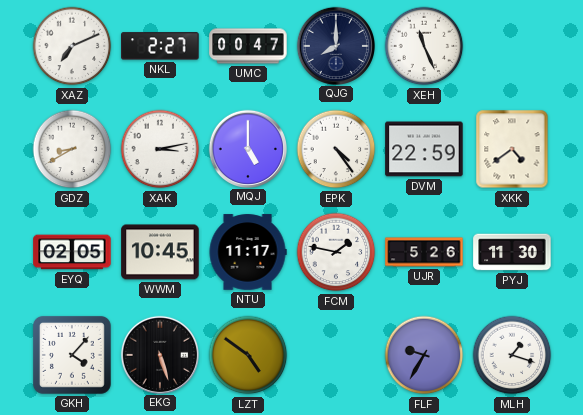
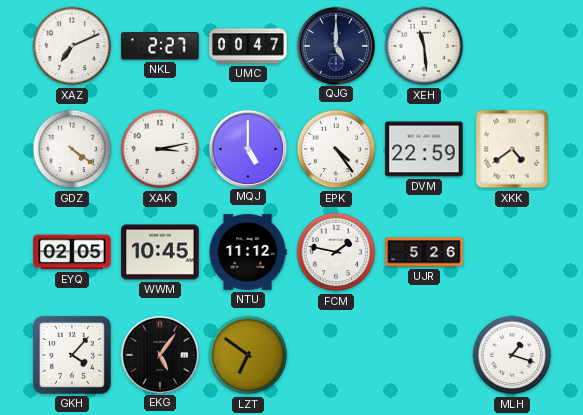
QJG: 8:00 -> 5:00
XEH: 11:26 -> 11:29
GDZ: 8:40 -> 4:21
NTU: 11:17 -> 11:12
PYJ: 11:30 -> none
EKG: 5:27 -> 5:06
LZT: 4:51 -> 6:51
FLF: 9:35 -> none
